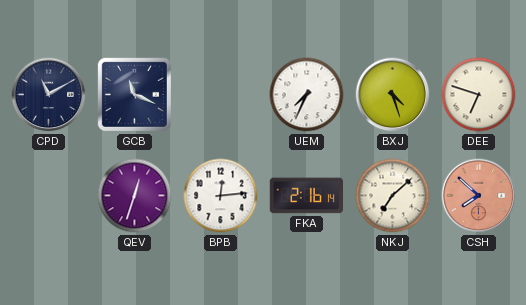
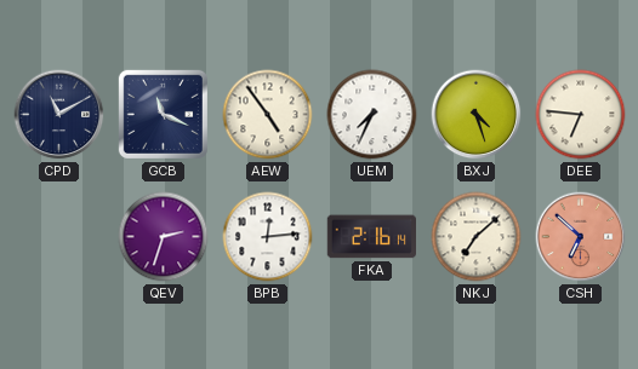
AEW: none -> 4:54
DEE: 6:48 -> 6:46
QEV: 12:33 -> 2:33
CSH: 7:52 -> 6:52
